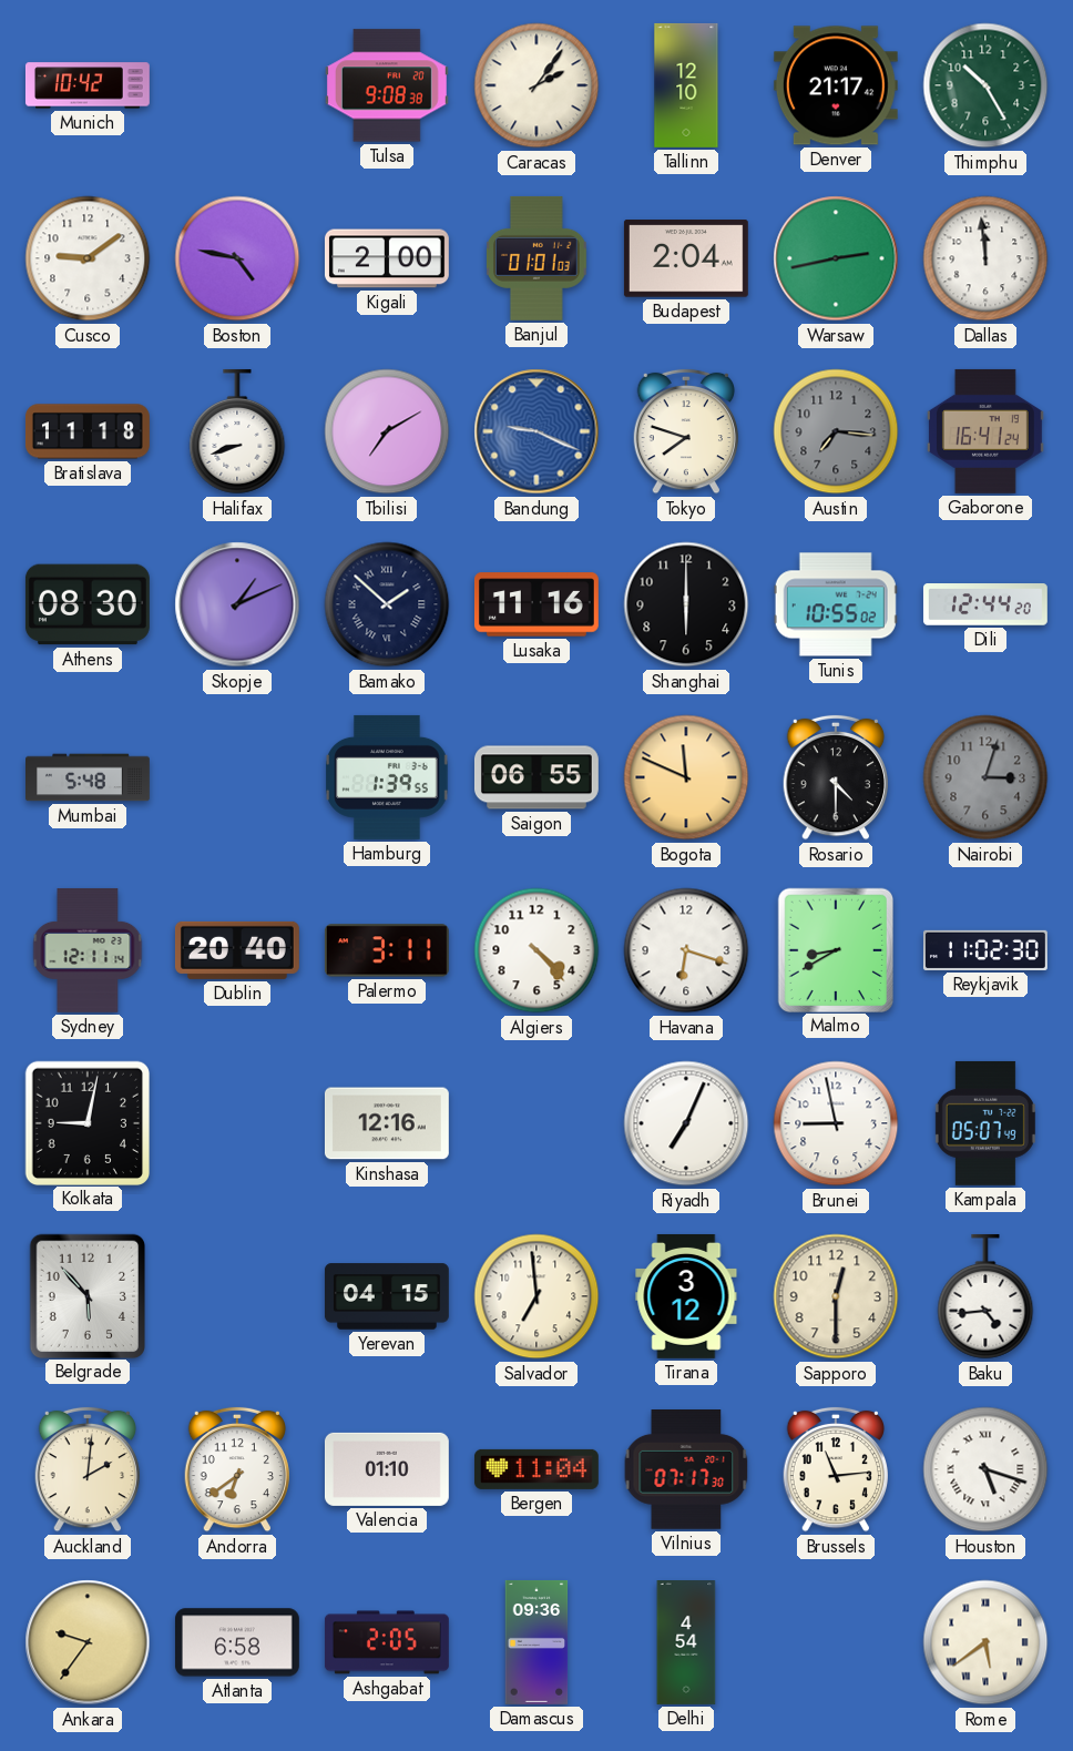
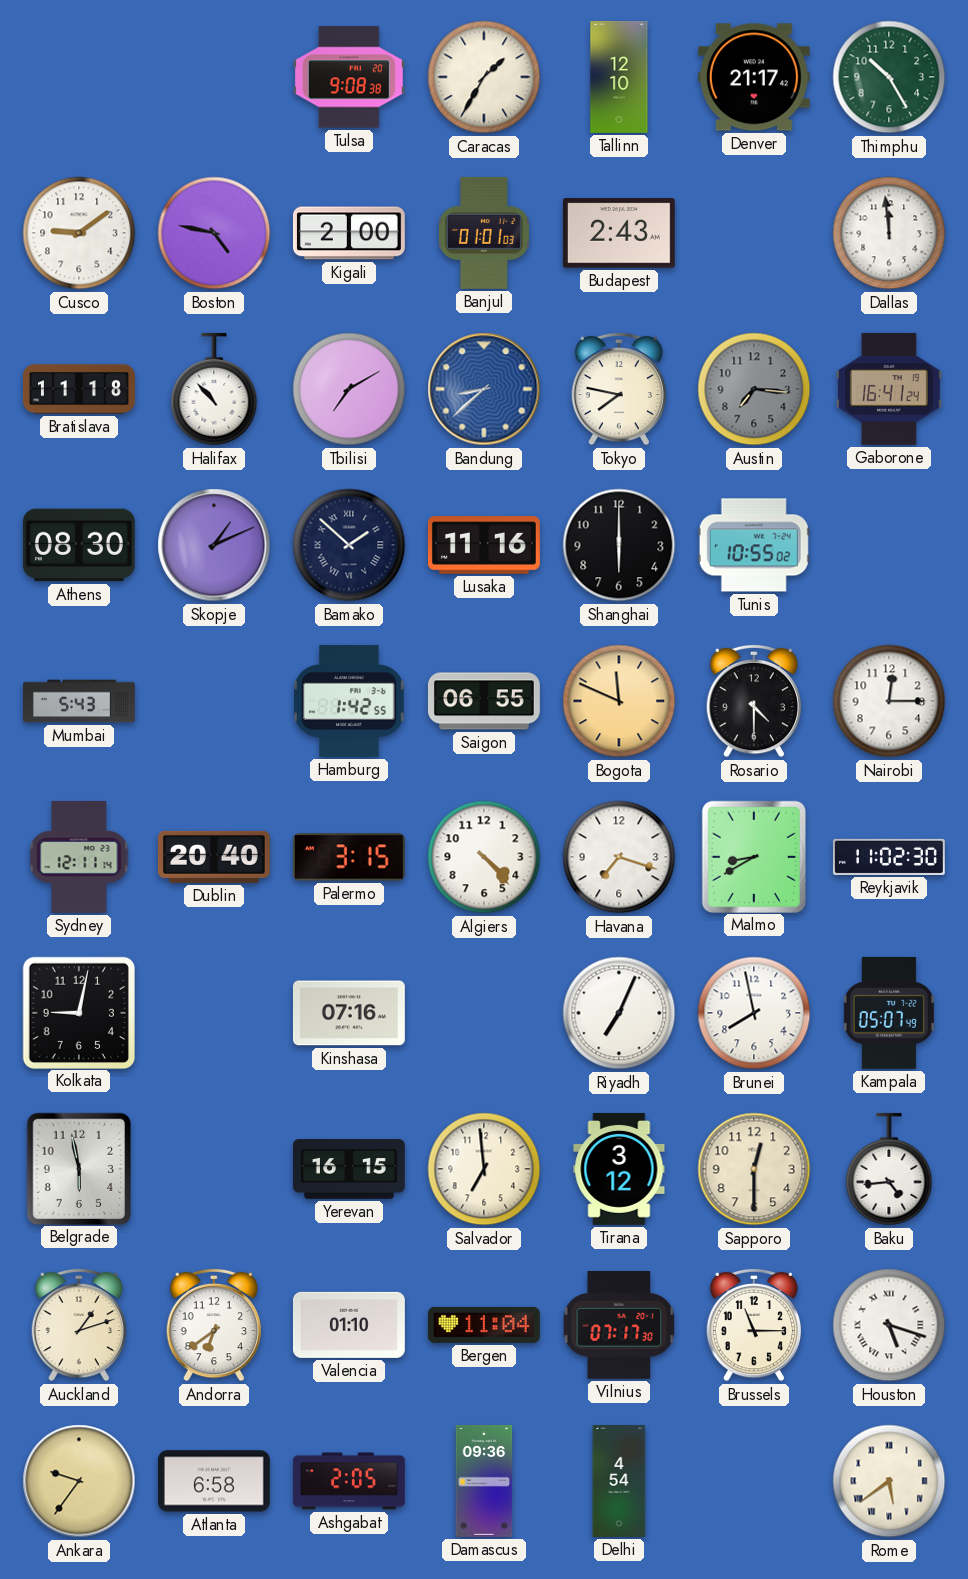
Munich: 10:42 -> none
Caracas: 2:06 -> 1:35
Budapest: 2:04 -> 2:43
Warsaw: 2:43 -> none
Halifax: 8:42 -> 10:53
Bandung: 9:19 -> 8:38
Tokyo: 7:48 -> 7:47
Dili: 12:44 -> none
Mumbai: 5:48 -> 5:43
Hamburg: 1:39 -> 1:42
Nairobi: 3:03 -> 12:15
Nairobi dial: grey -> white
Palermo: 3:11 -> 3:15
Havana: 6:18 -> 7:18
Kinshasa: 12:16 -> 07:16
Brunei: 8:58 -> 7:58
Belgrade: 5:53 -> 5:58
Yerevan: 04:15 -> 16:15
Auckland: 2:01 -> 1:12
Brussels: 11:14 -> 11:15
